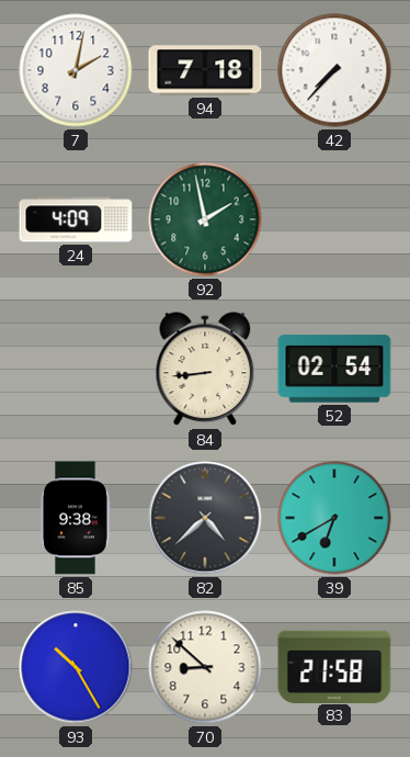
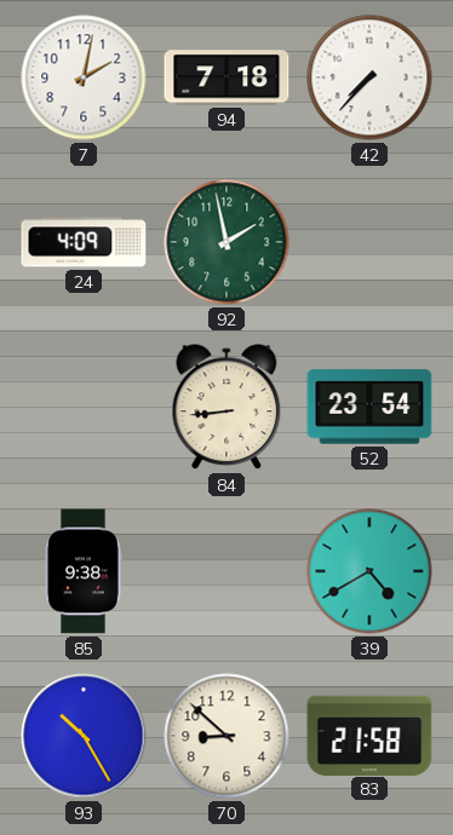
52: 02:54 -> 23:54
82: 4:38 -> none
39: 6:40 -> 4:40
